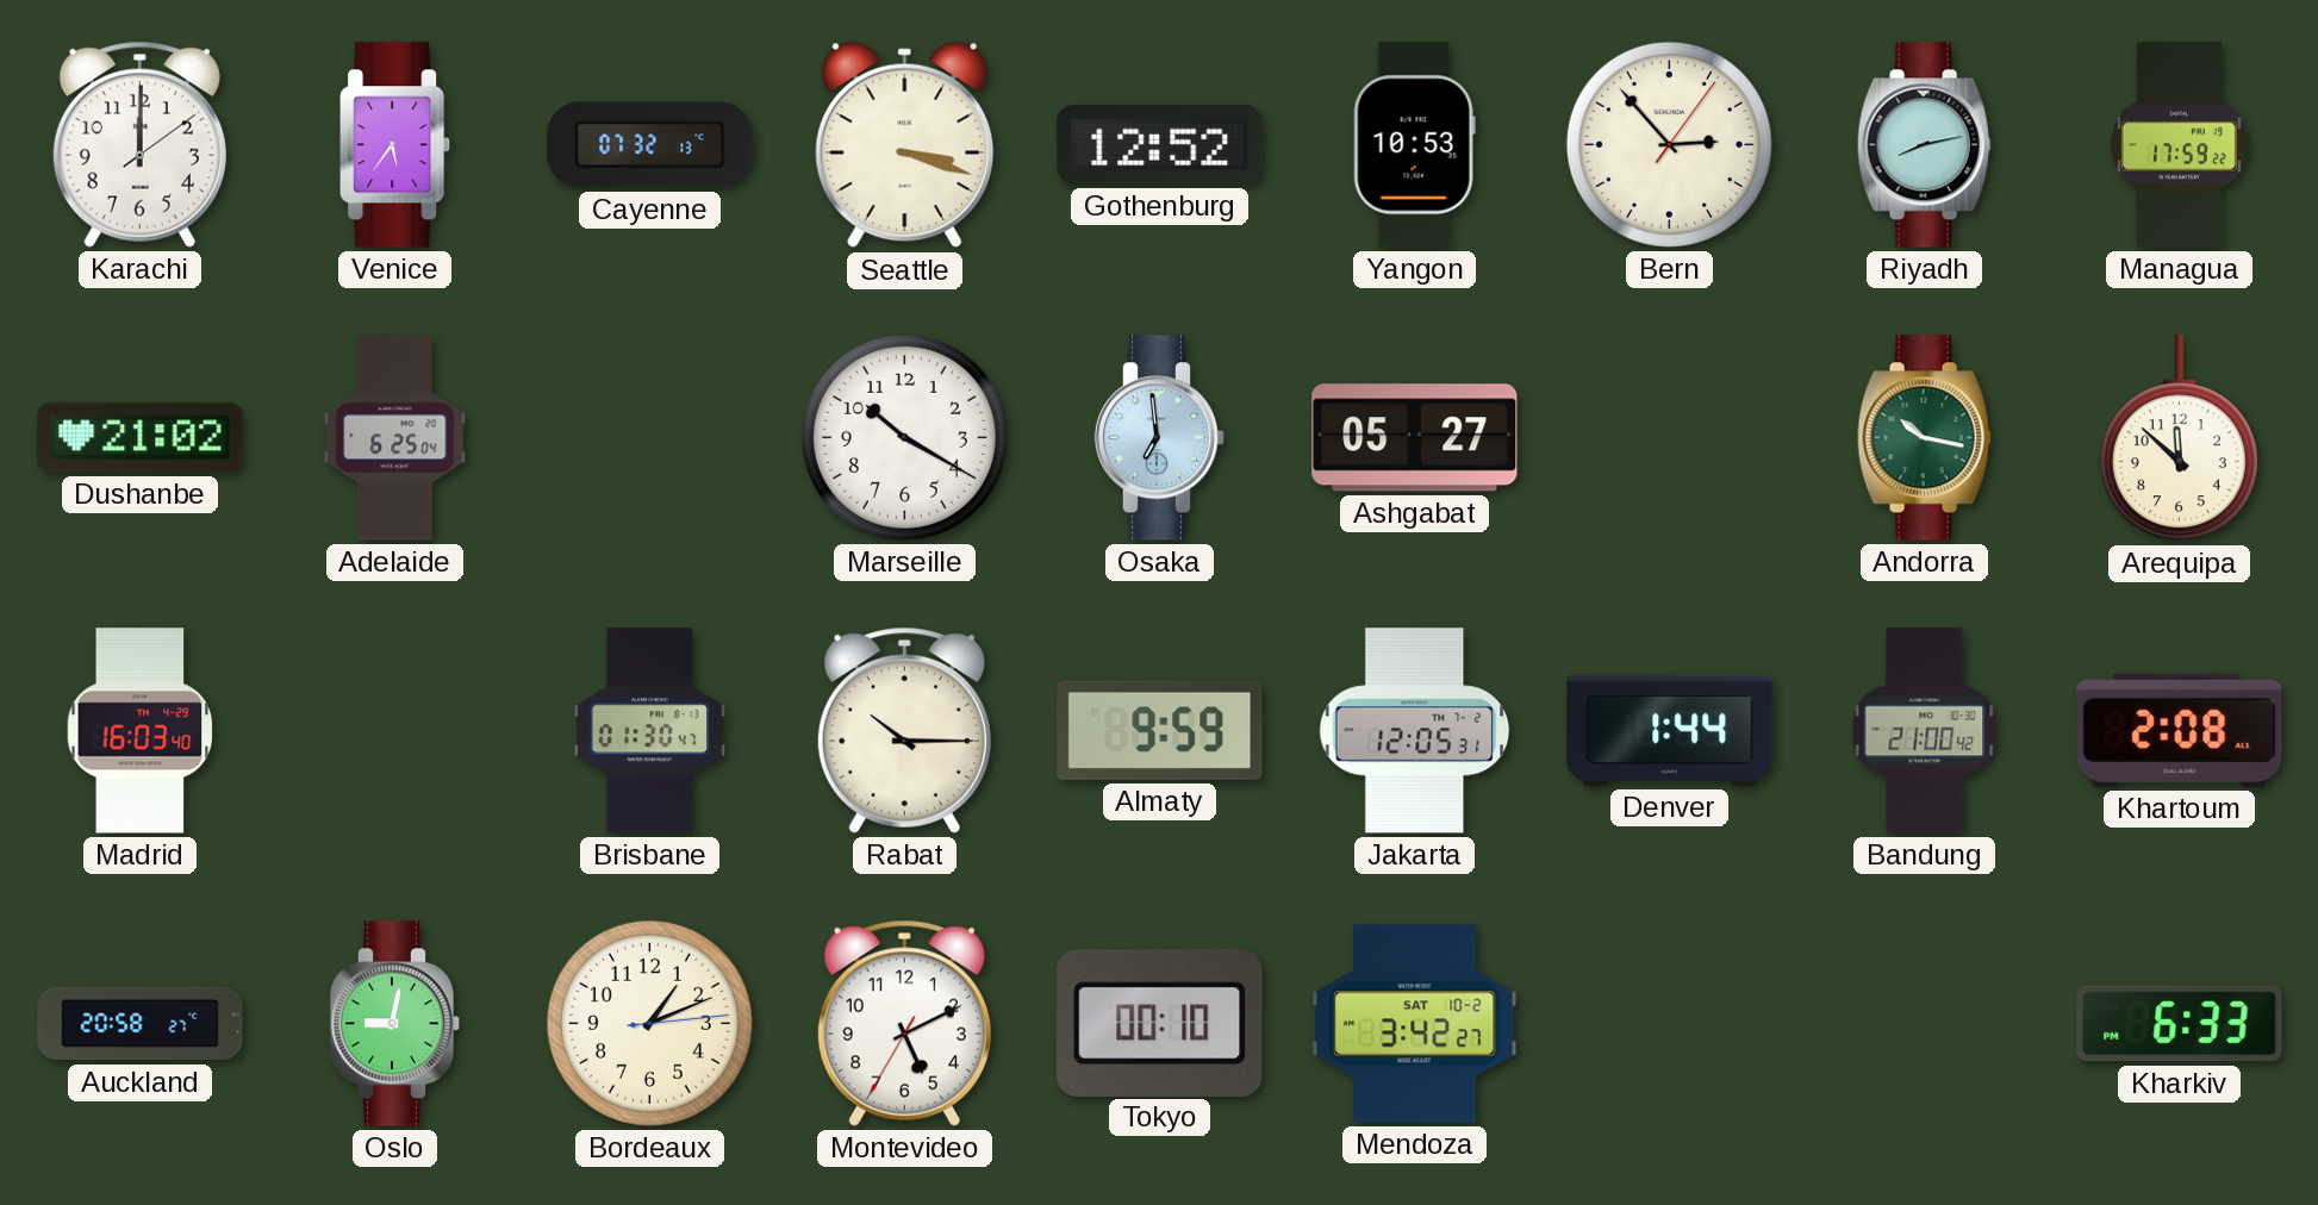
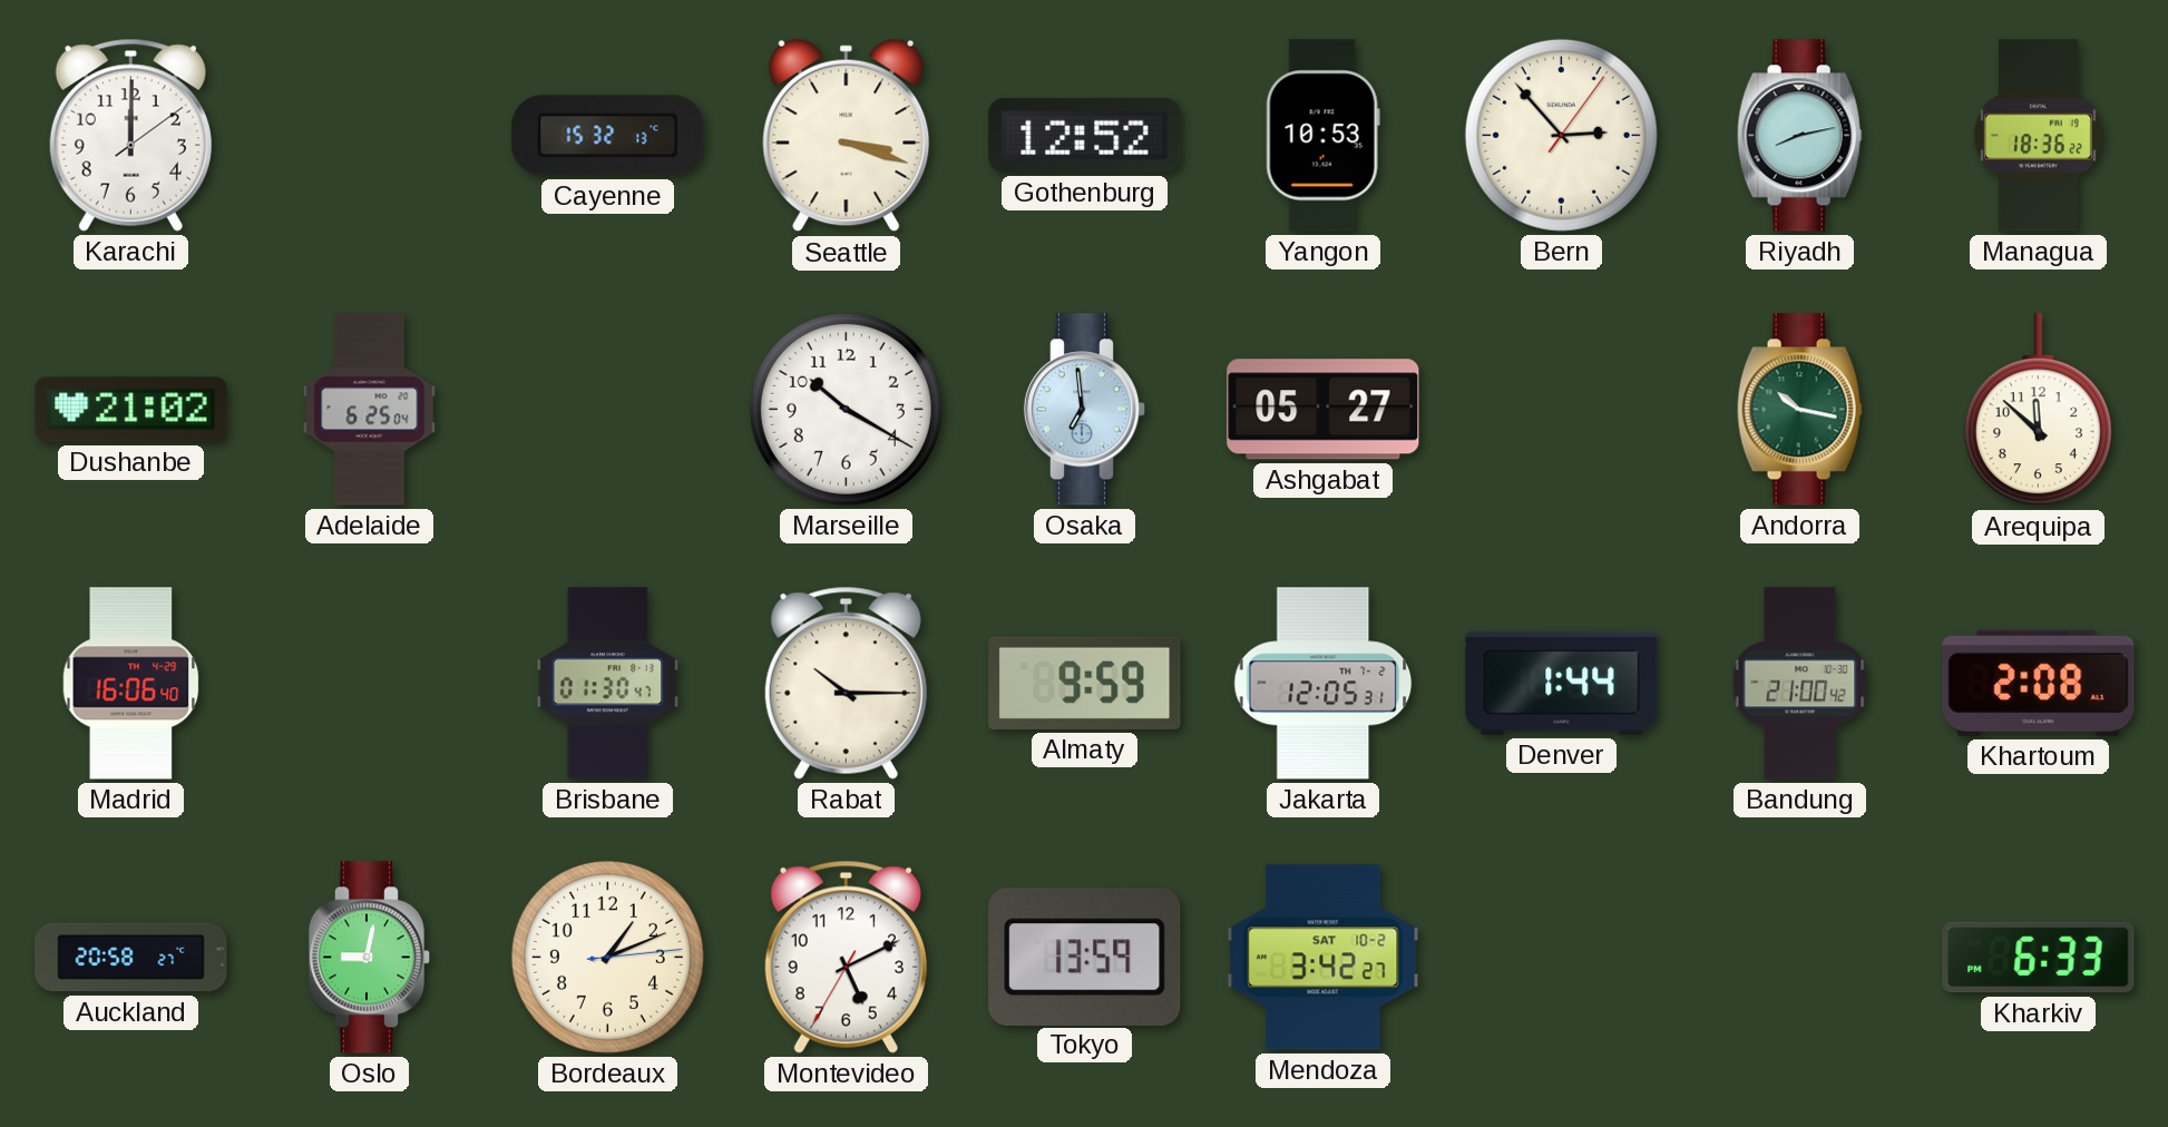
Venice: 5:36 -> none
Cayenne: 07:32 -> 15:32
Managua: 17:59 -> 18:36
Madrid: 16:03 -> 16:06
Tokyo: 00:10 -> 13:59
